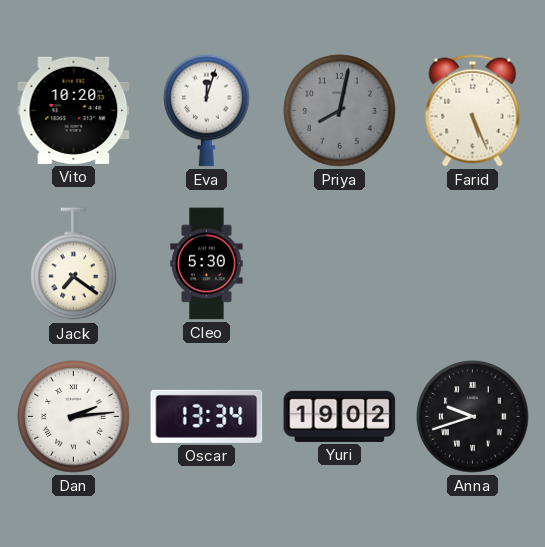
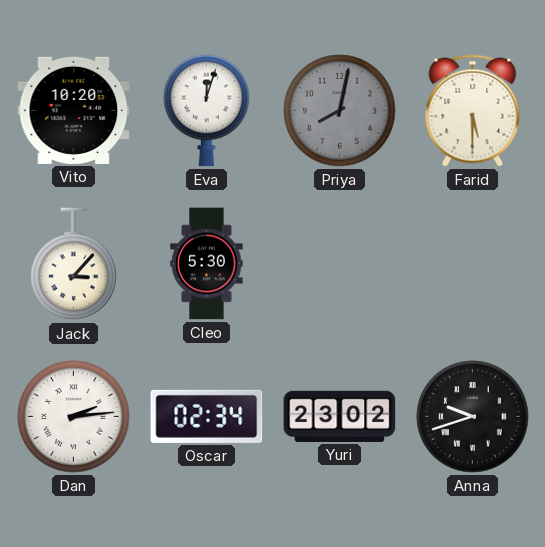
Farid: 5:26 -> 5:30
Jack: 7:21 -> 3:07
Oscar: 13:34 -> 02:34
Yuri: 19:02 -> 23:02
